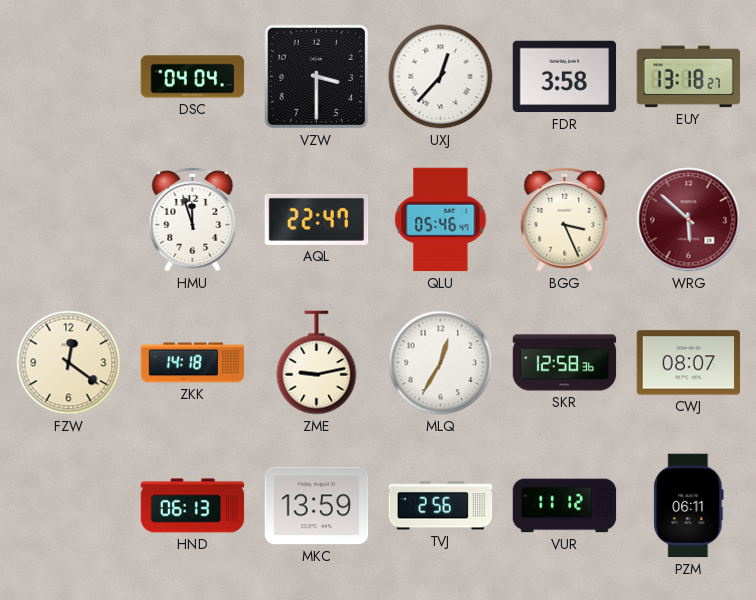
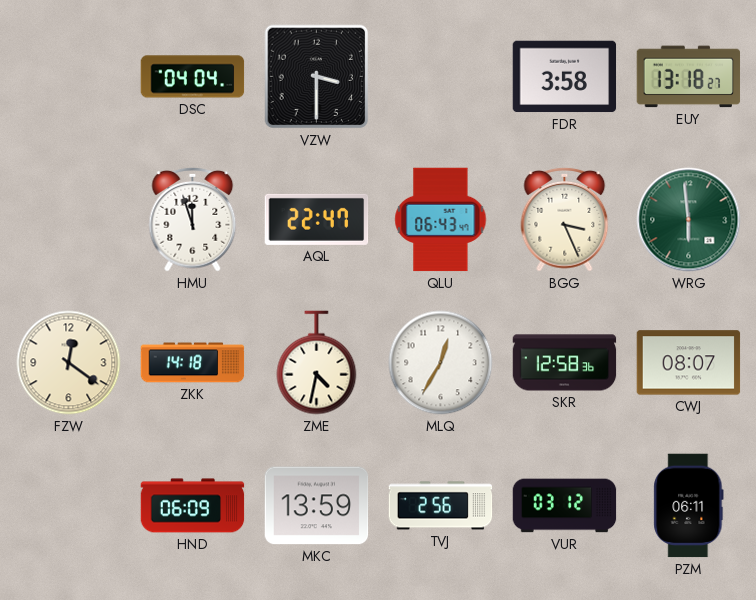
UXJ: 12:37 -> none
QLU: 05:46 -> 06:43
WRG: 5:52 -> 5:59
WRG dial: burgundy -> green
ZME: 9:13 -> 4:32
HND: 06:13 -> 06:09
VUR: 11:12 -> 03:12
